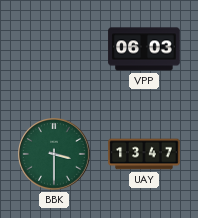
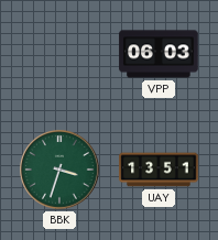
BBK: 3:30 -> 3:33
UAY: 13:47 -> 13:51
